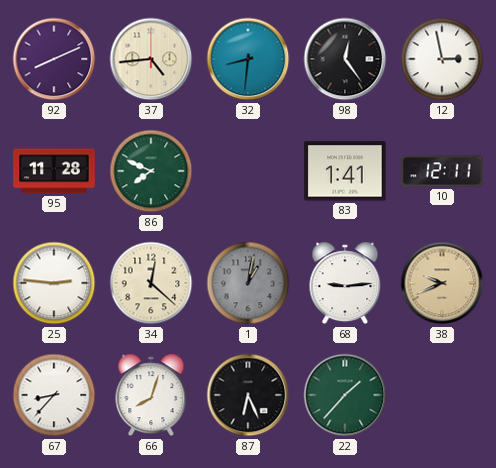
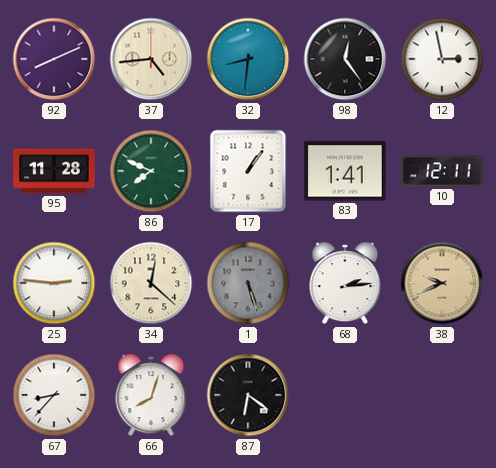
17: none -> 1:06
1: 1:02 -> 5:27
68: 9:14 -> 2:14
87: 6:26 -> 6:21
22: 1:37 -> none
